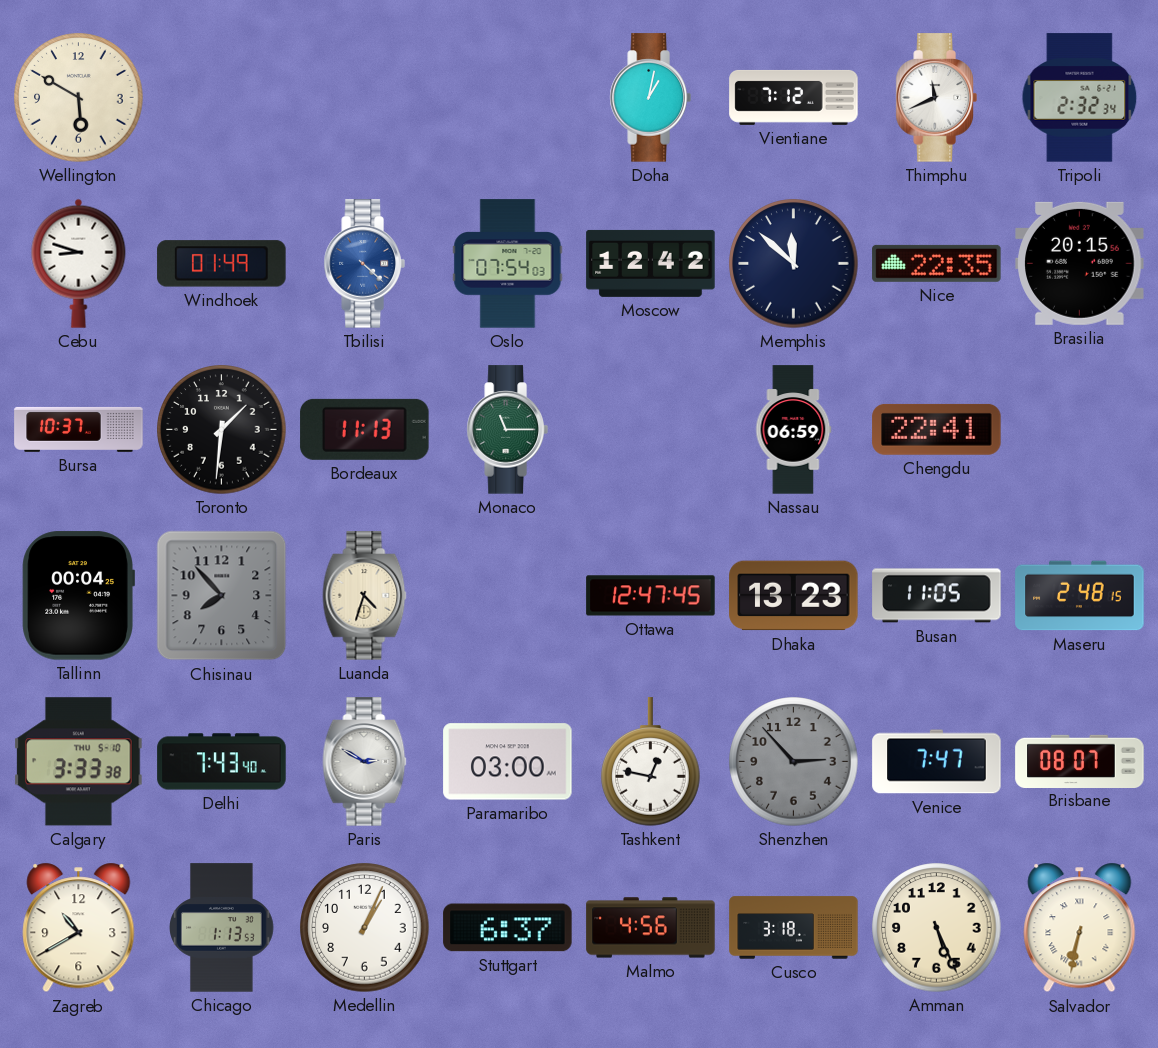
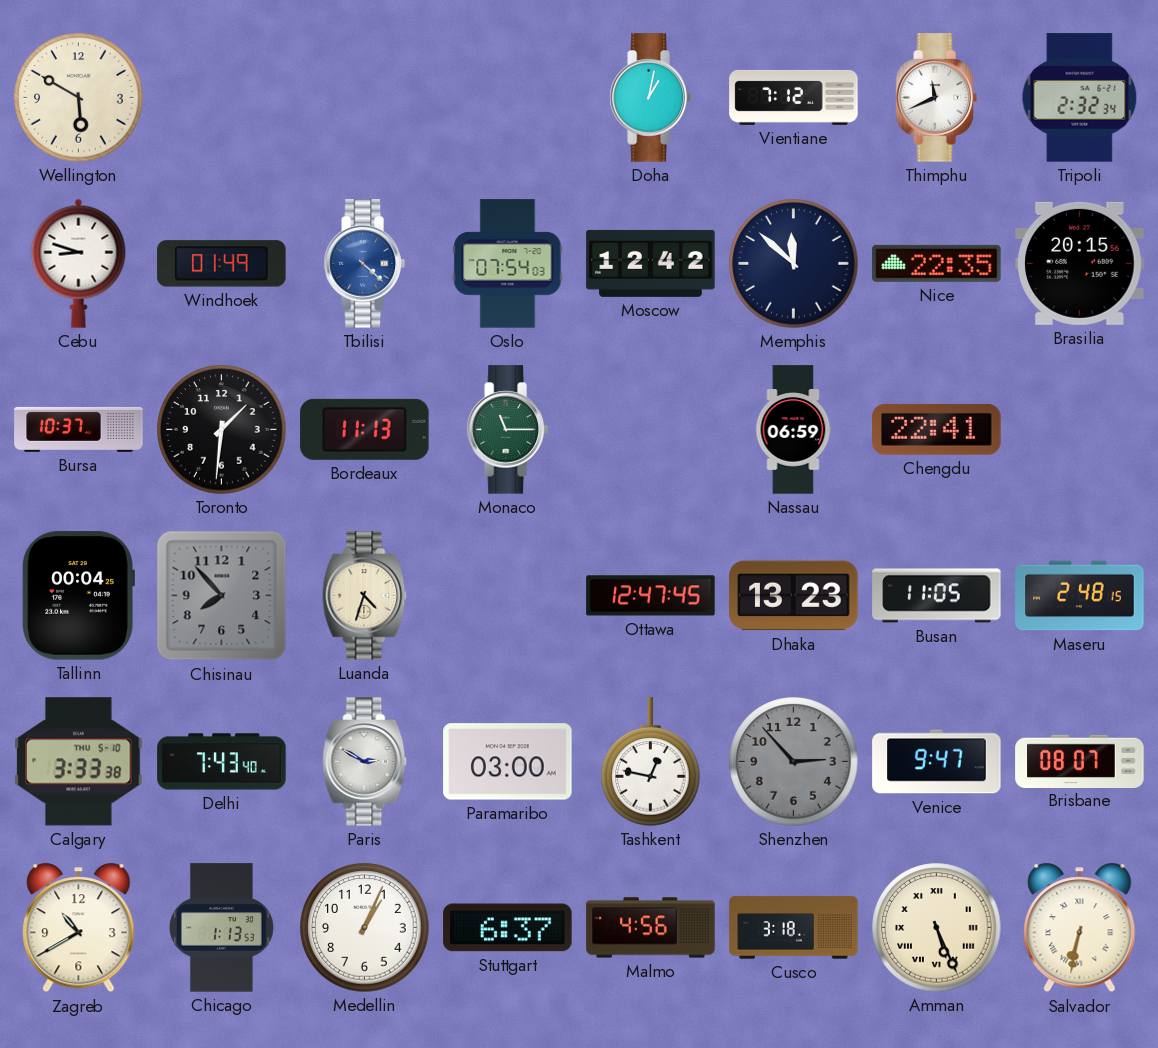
Venice: 7:47 -> 9:47
Amman numerals: Arabic -> Roman
